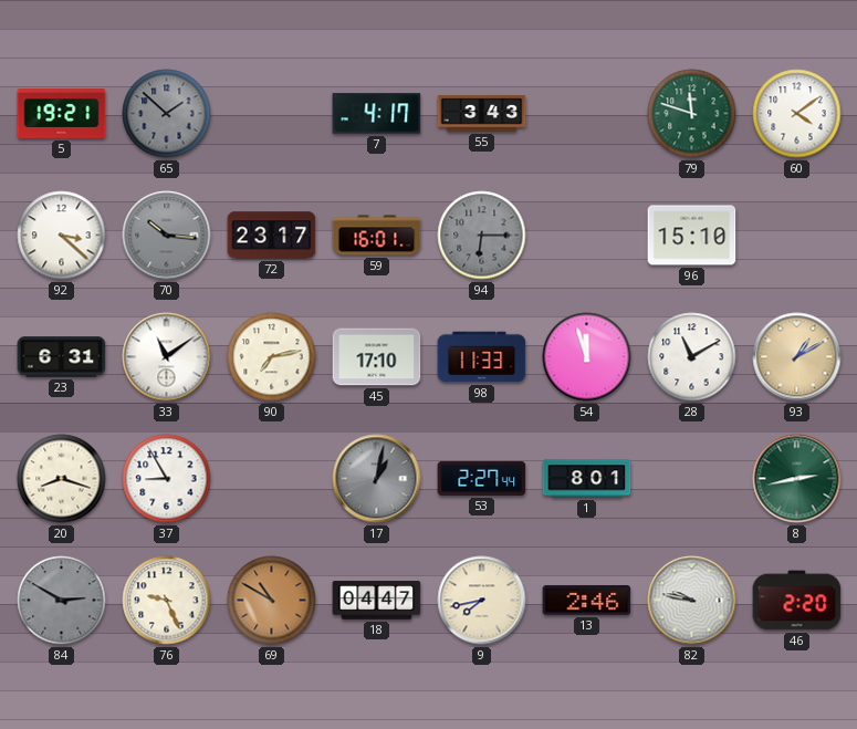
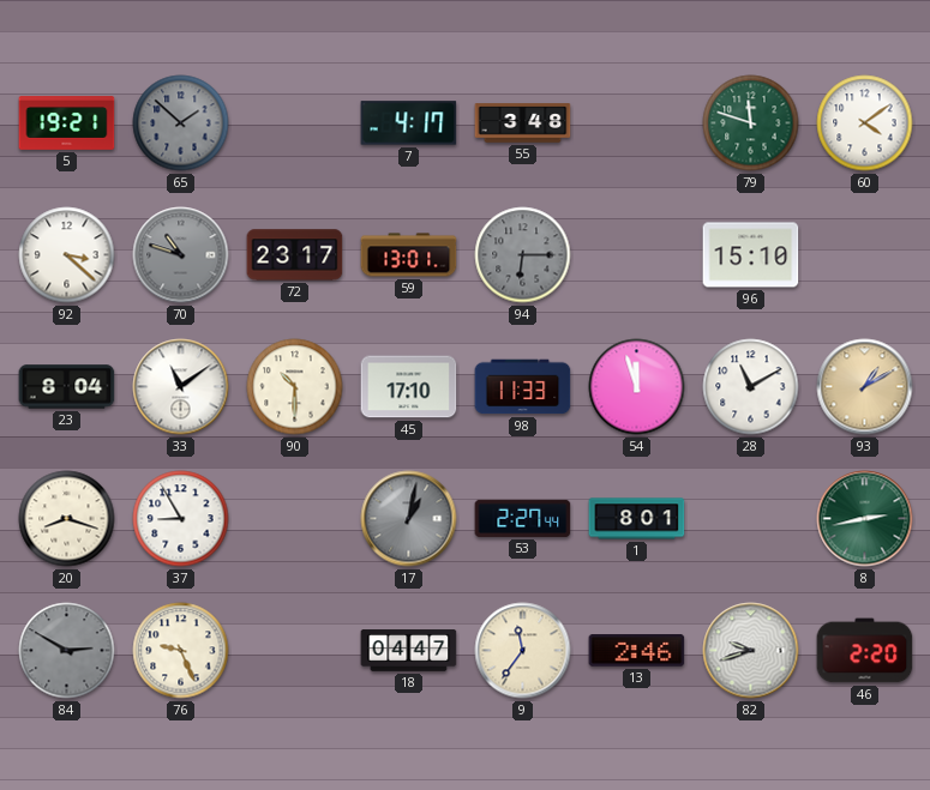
55: 3:43 -> 3:48
70: 10:16 -> 10:48
59: 16:01 -> 13:01
23: 6:31 -> 8:04
90: 7:13 -> 10:30
69: 10:50 -> none
9: 7:43 -> 11:36
82: 9:47 -> 9:42
